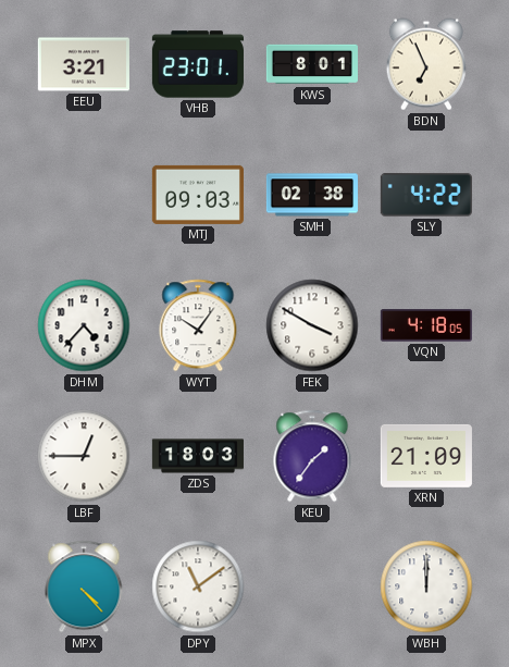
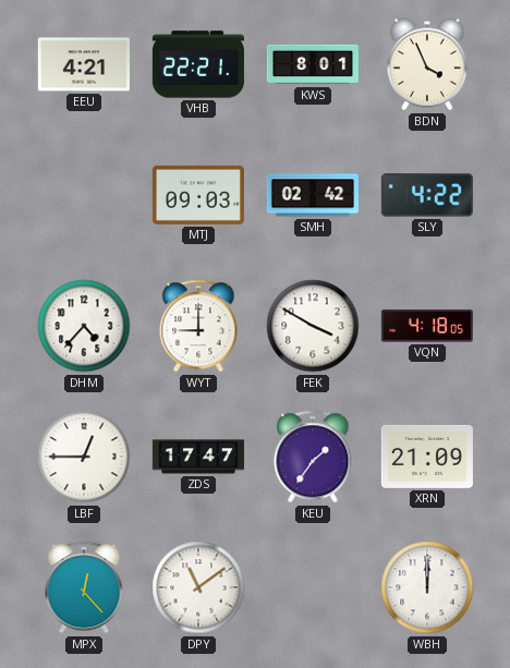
EEU: 3:21 -> 4:21
VHB: 23:01 -> 22:21
BDN: 6:56 -> 3:56
SMH: 02:38 -> 02:42
WYT: 10:06 -> 9:00
ZDS: 18:03 -> 17:47
MPX: 4:23 -> 12:23
